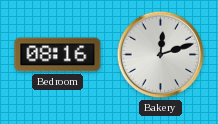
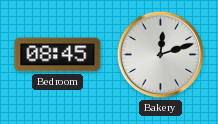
Bedroom: 08:16 -> 08:45
